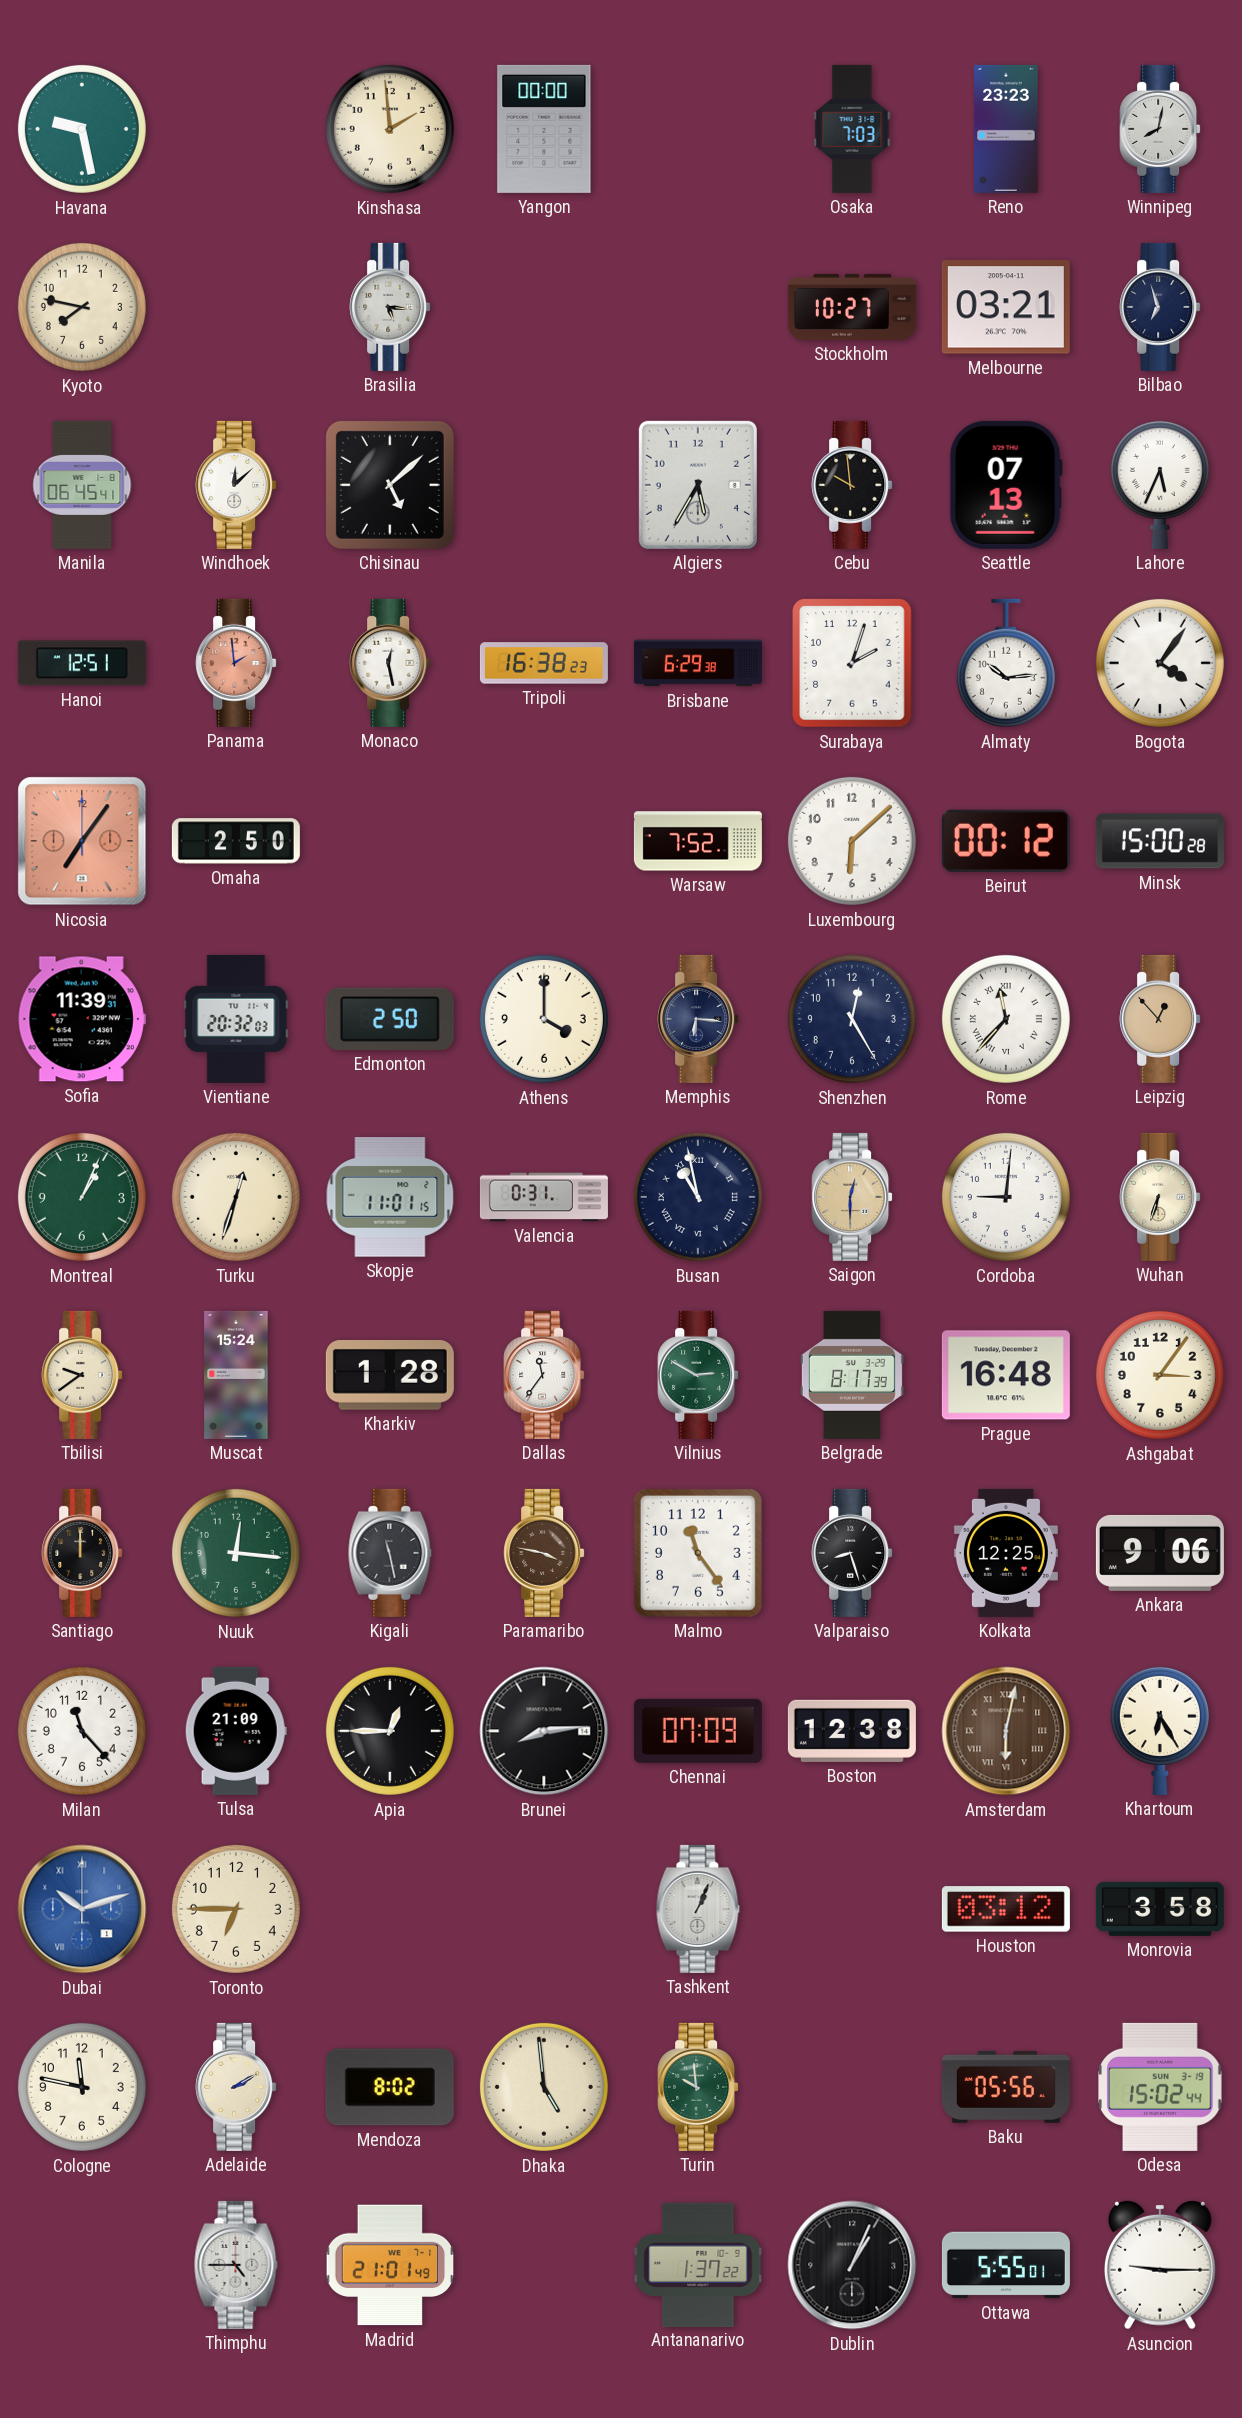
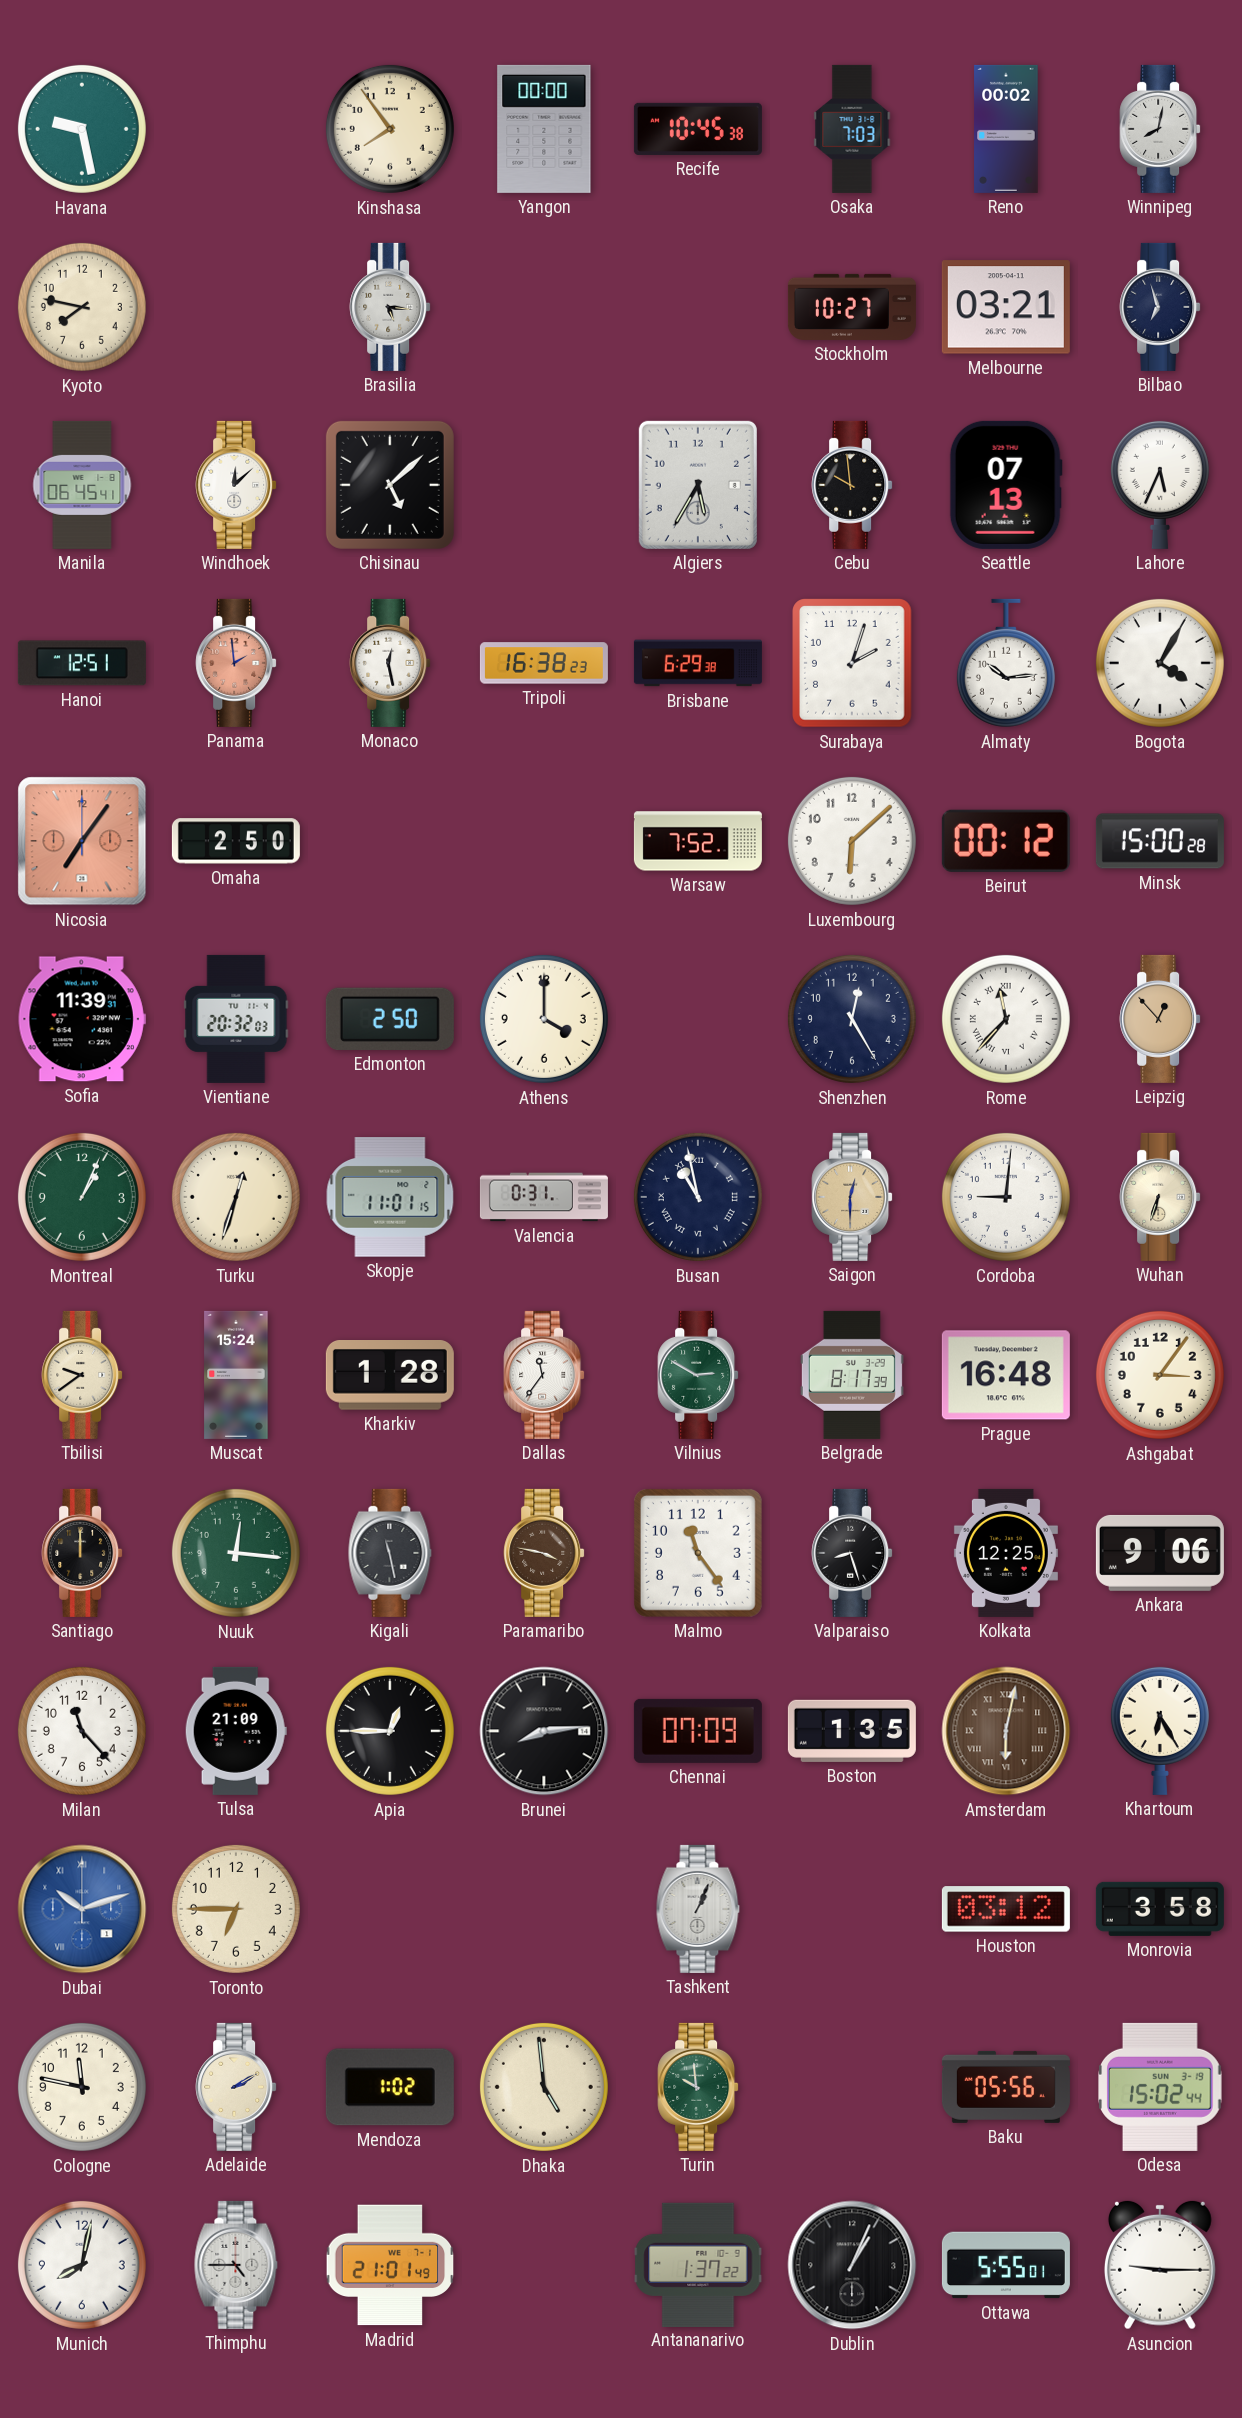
Kinshasa: 1:59 -> 7:54
Recife: none -> 10:45
Reno: 23:23 -> 00:02
Bogota: 4:06 -> 4:05
Memphis: 6:16 -> none
Boston: 12:38 -> 1:35
Mendoza: 8:02 -> 1:02
Munich: none -> 8:02
